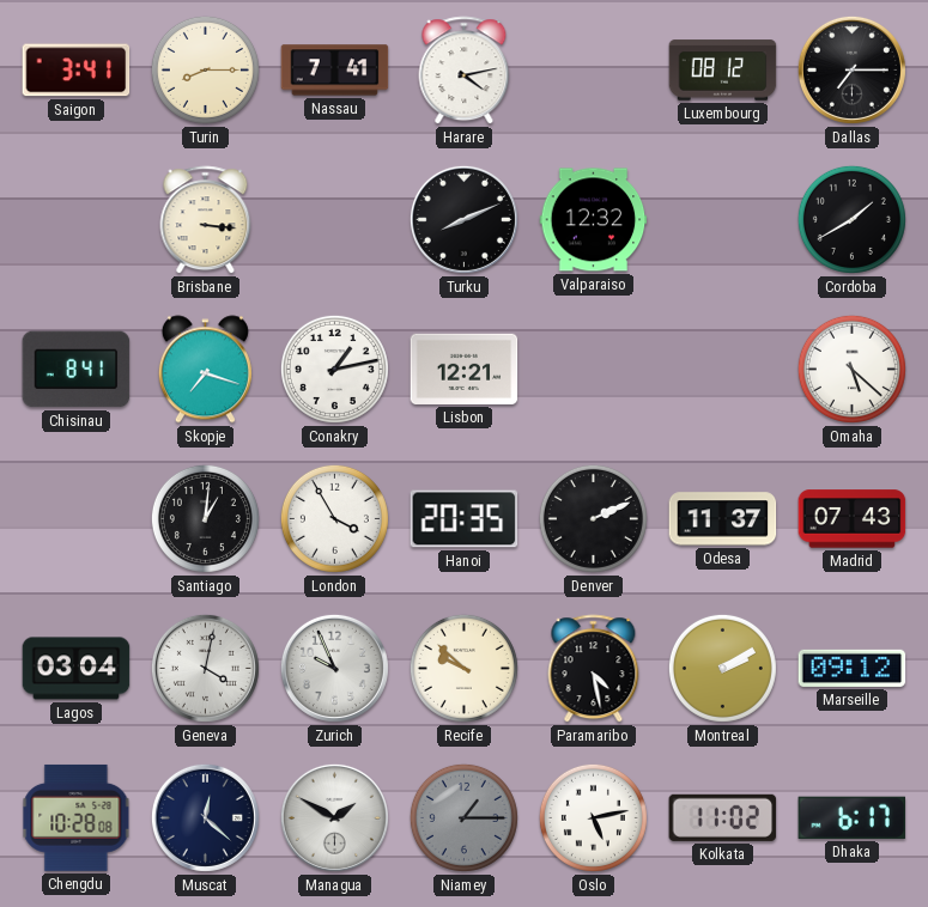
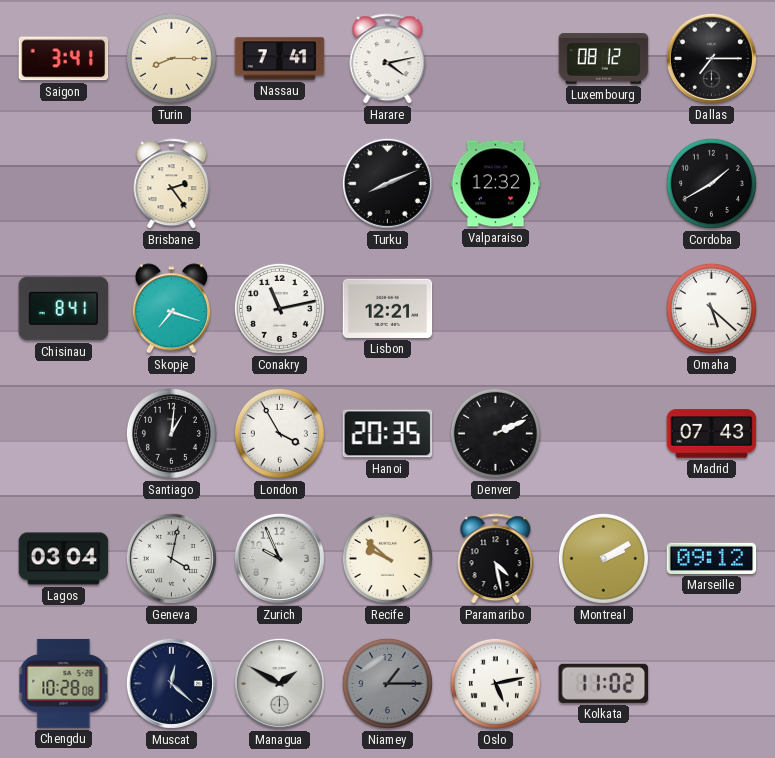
Brisbane: 3:16 -> 2:24
Conakry: 1:13 -> 11:13
Odesa: 11:37 -> none
Dhaka: 6:17 -> none
